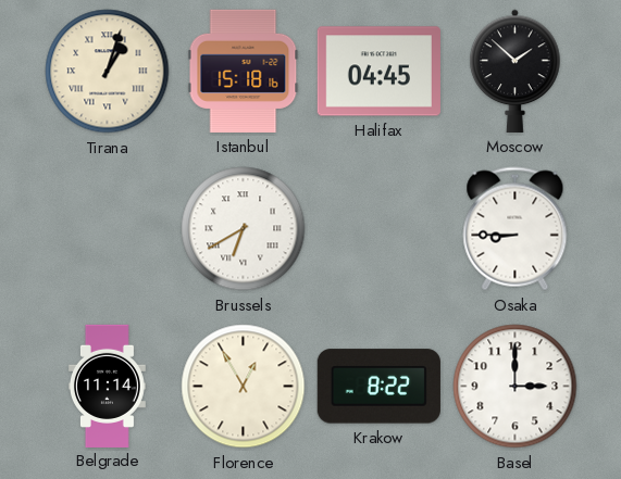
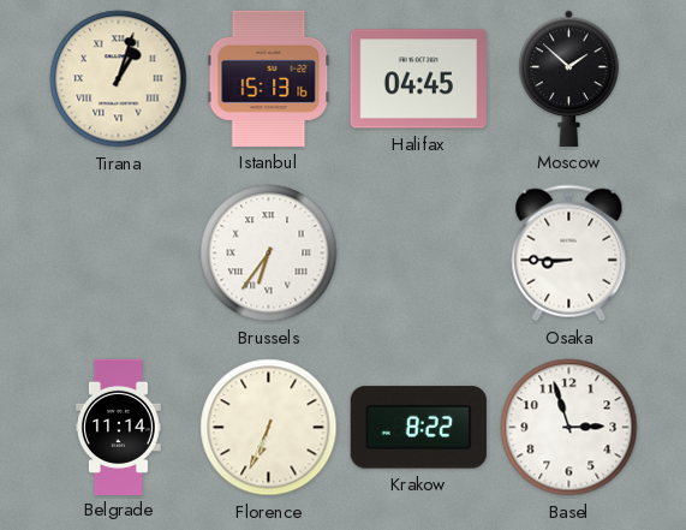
Istanbul: 15:18 -> 15:13
Brussels: 6:40 -> 6:36
Florence: 12:55 -> 6:34
Basel: 3:00 -> 2:57
